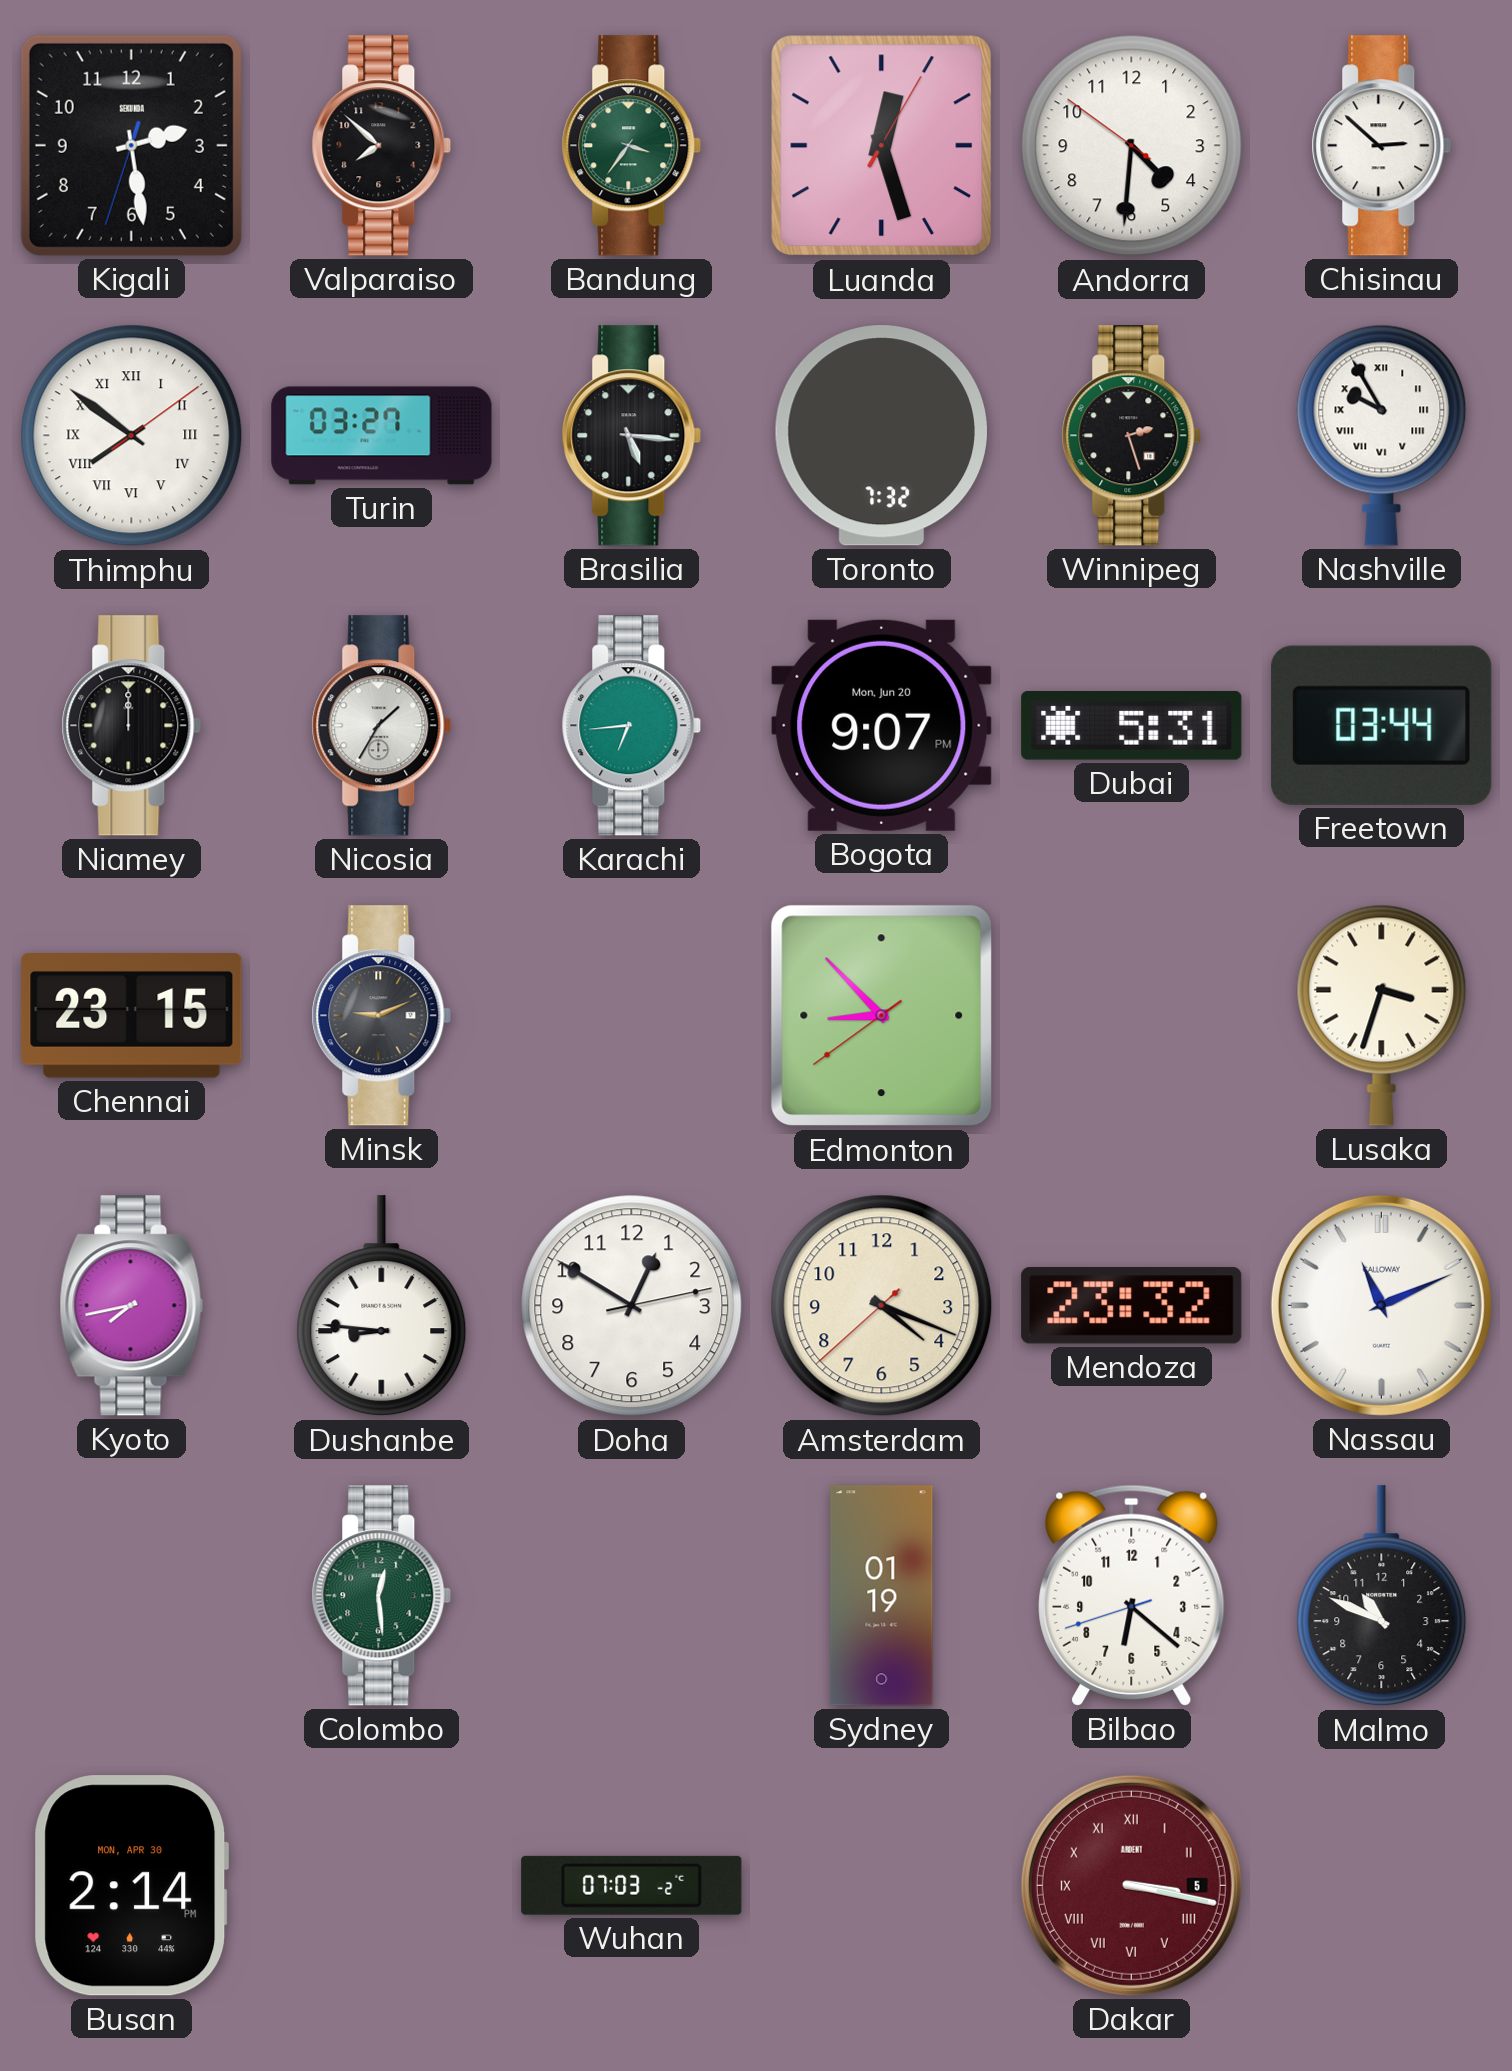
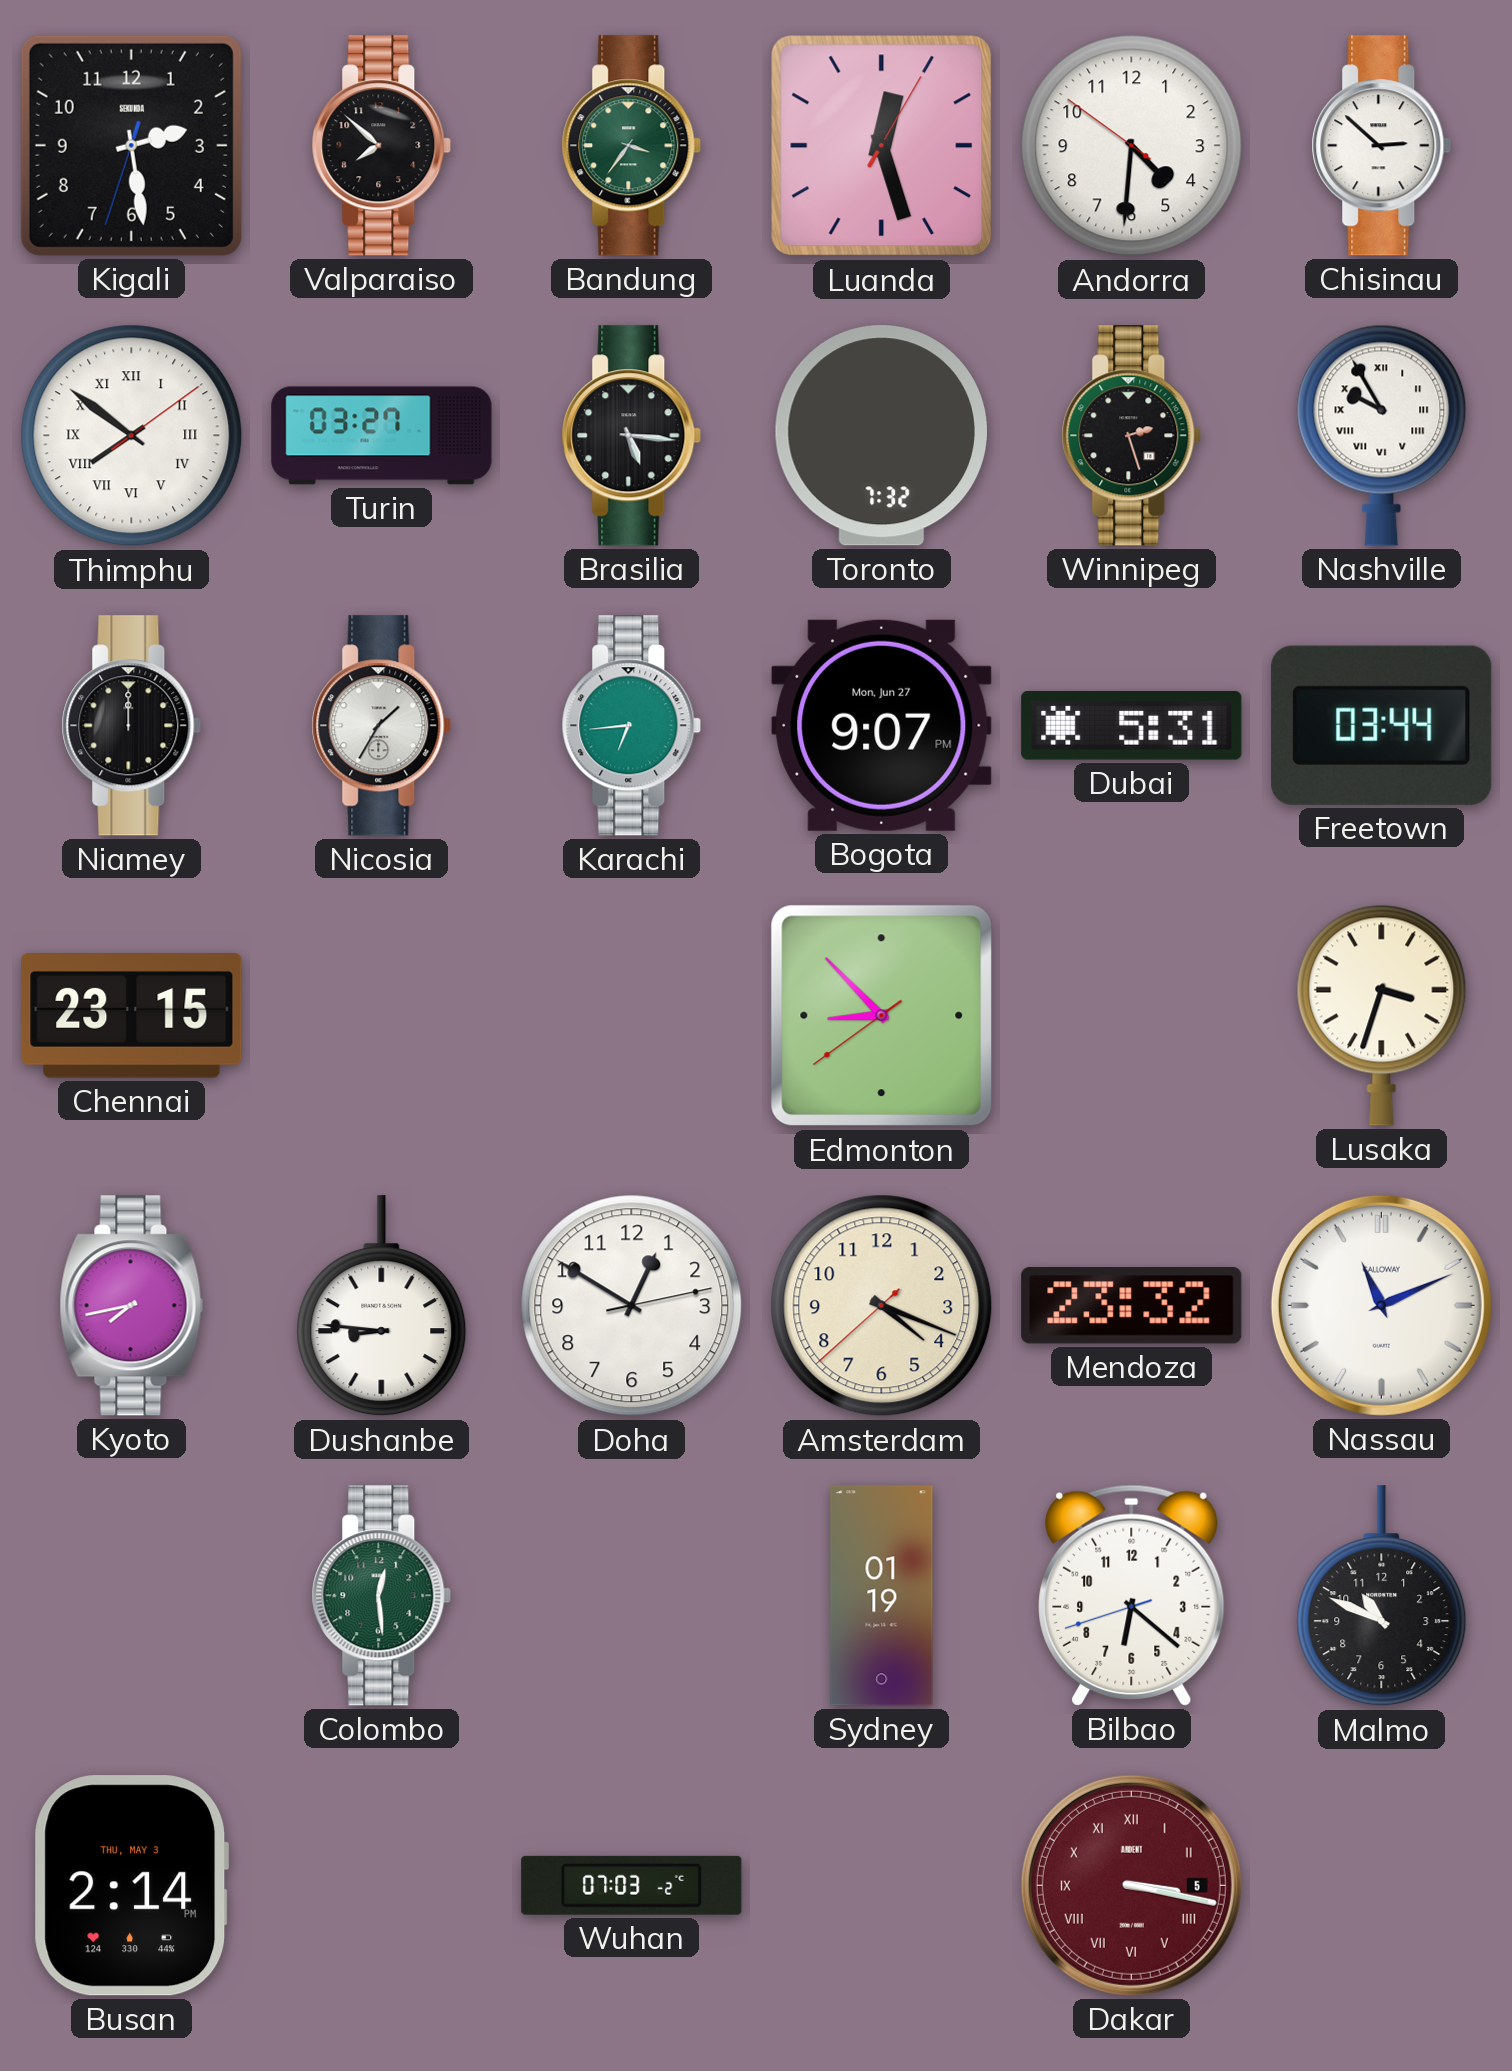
Bogota date: Mon, Jun 20 -> Mon, Jun 27
Minsk: 9:11 -> none
Busan date: MON, APR 30 -> THU, MAY 3
